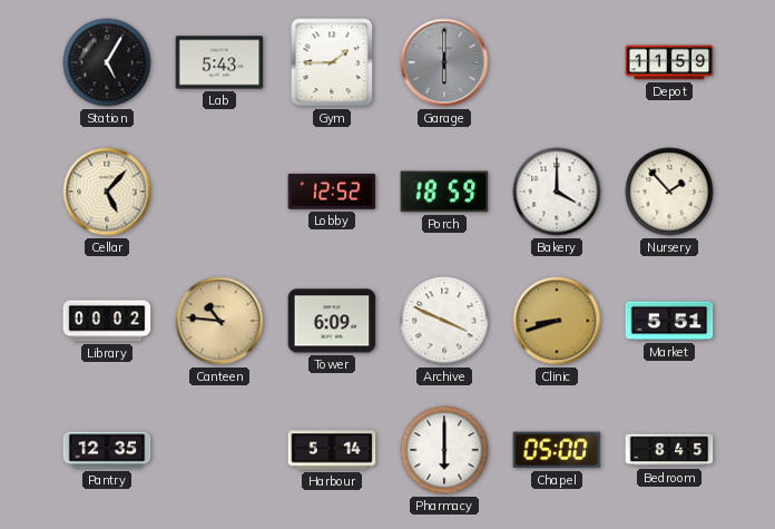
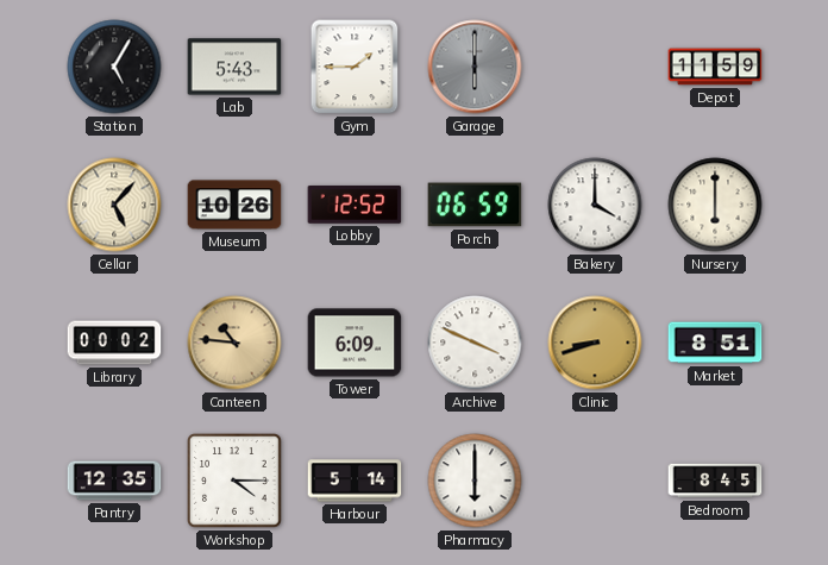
Museum: none -> 10:26
Porch: 18:59 -> 06:59
Nursery: 1:53 -> 6:00
Market: 5:51 -> 8:51
Workshop: none -> 4:15
Chapel: 05:00 -> none
